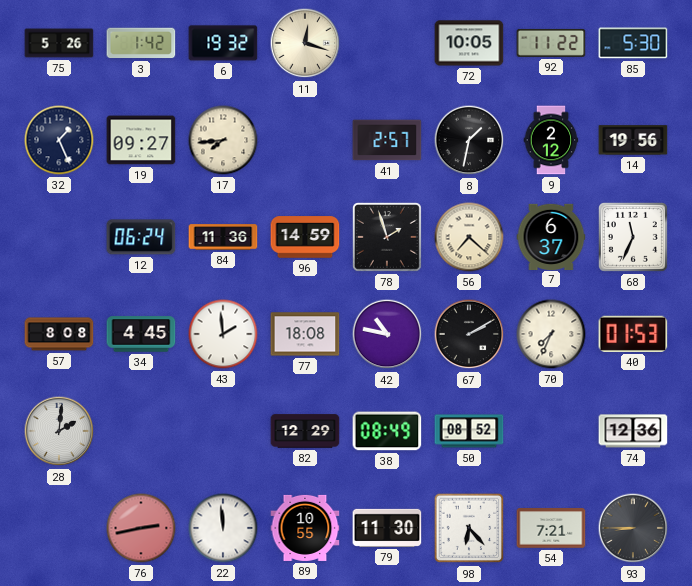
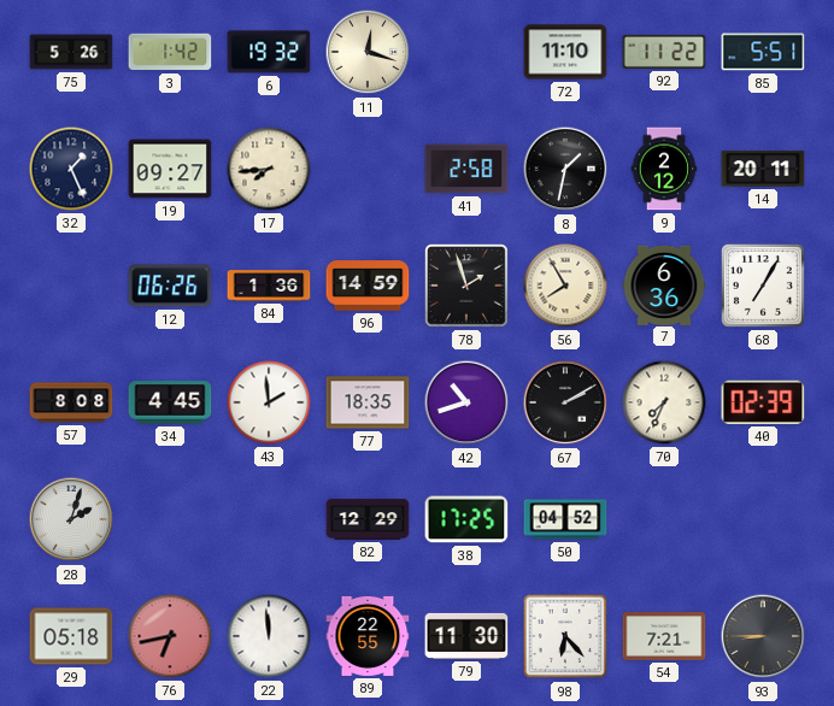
72: 10:05 -> 11:10
85: 5:30 -> 5:51
41: 2:57 -> 2:58
14: 19:56 -> 20:11
12: 06:24 -> 06:26
84: 11:36 -> 1:36
56: 7:22 -> 7:55
7: 6:37 -> 6:36
68: 11:34 -> 7:05
77: 18:08 -> 18:35
42: 10:47 -> 10:42
40: 01:53 -> 02:39
28: 2:01 -> 2:03
38: 08:49 -> 17:25
50: 08:52 -> 04:52
74: 12:36 -> none
29: none -> 05:18
76: 2:43 -> 6:43
89: 10:55 -> 22:55
